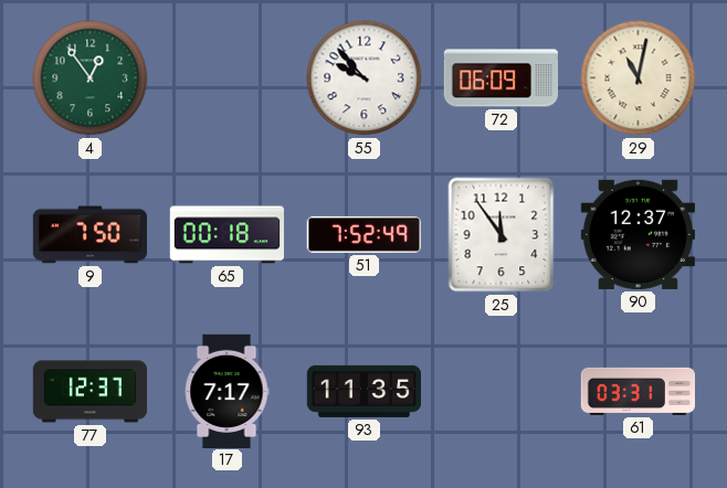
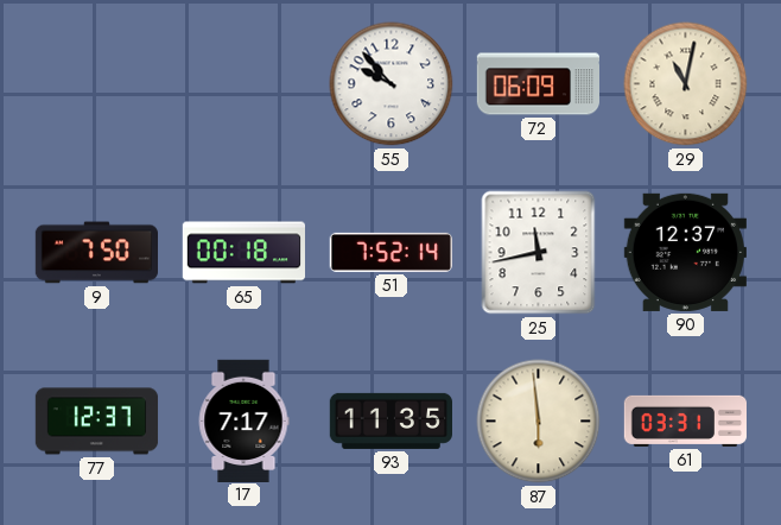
4: 12:54 -> none
51: 7:52:49 -> 7:52:14
25: 11:54 -> 11:43
87: none -> 5:59
